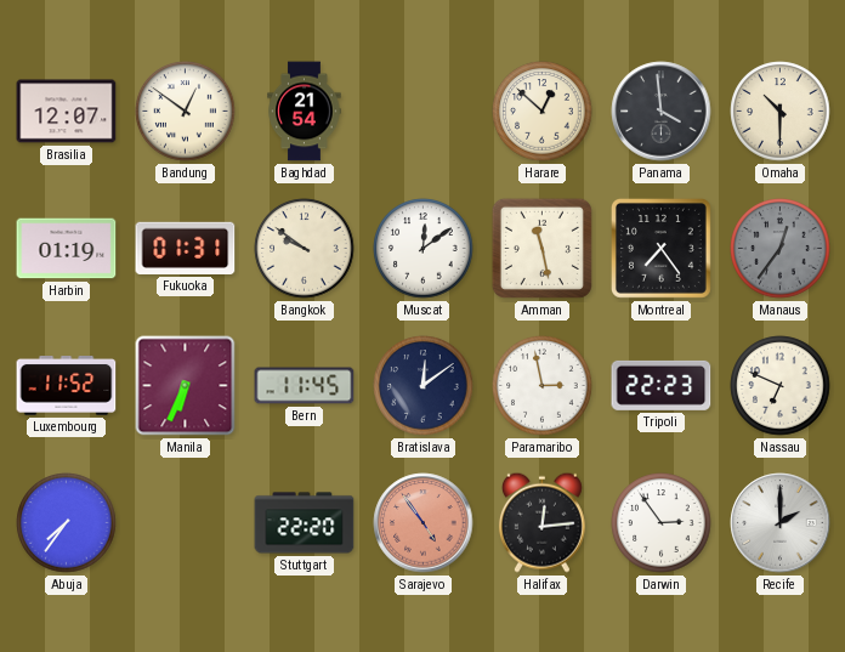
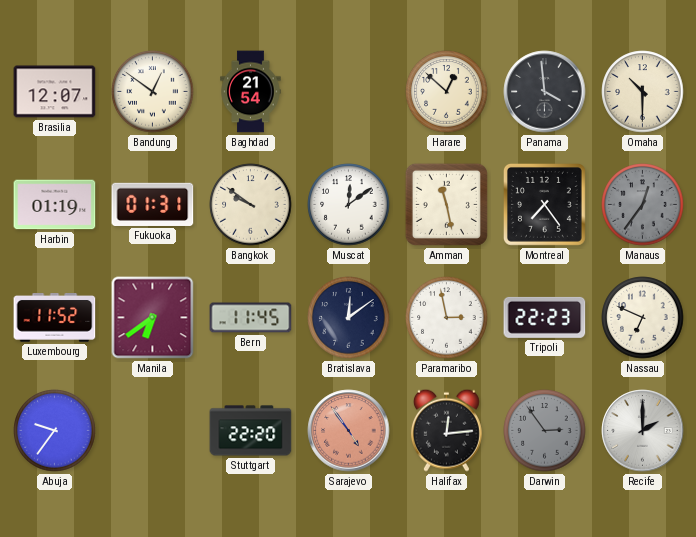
Manila: 6:34 -> 6:39
Abuja: 7:36 -> 9:36
Darwin dial: white -> grey
